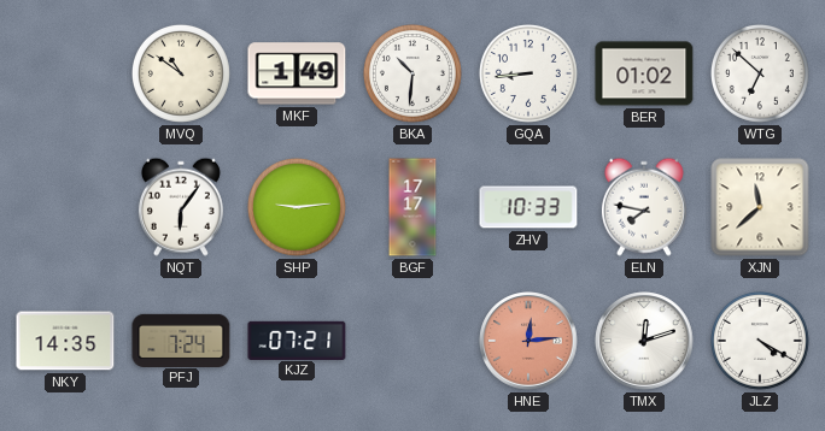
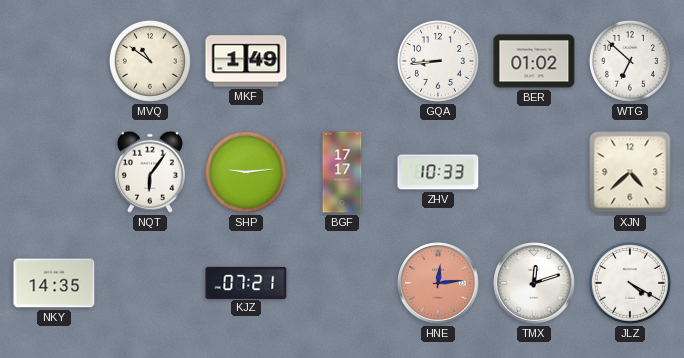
BKA: 10:31 -> none
ELN: 7:47 -> none
XJN: 11:38 -> 4:38
PFJ: 7:24 -> none
